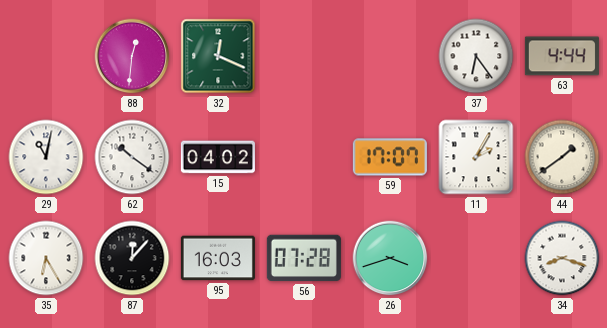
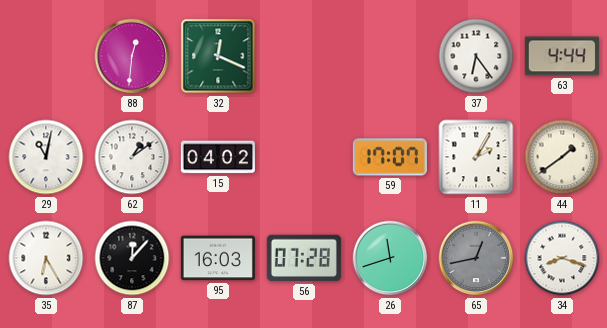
62: 10:21 -> 1:09
26: 3:42 -> 11:42
65: none -> 12:43
